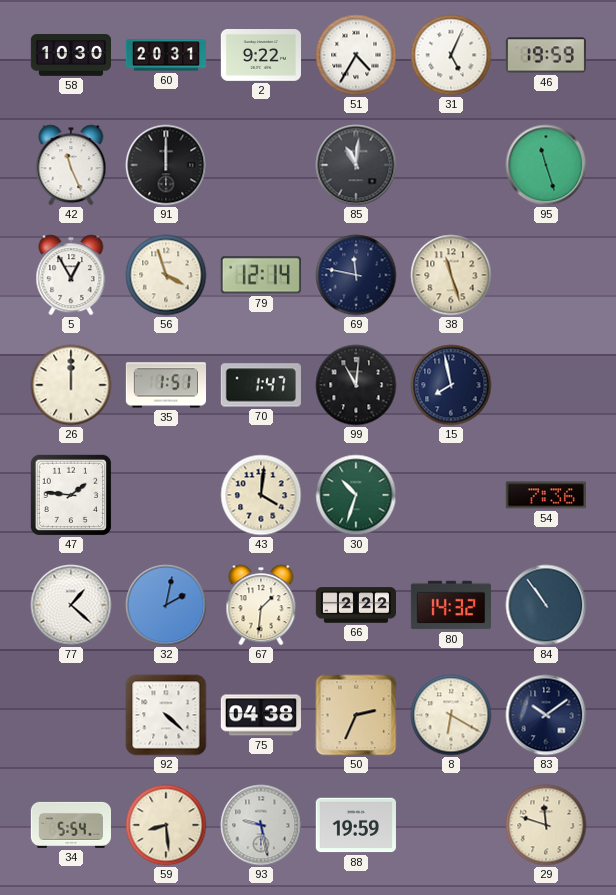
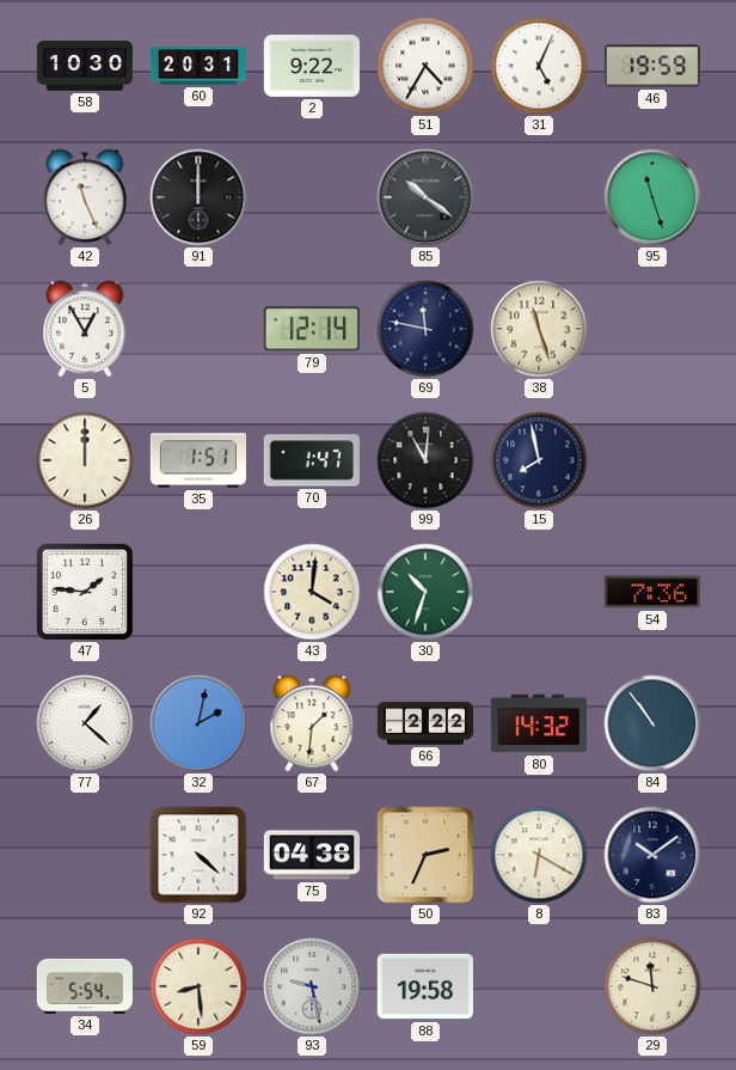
85: 11:01 -> 10:21
56: 3:57 -> none
88: 19:59 -> 19:58
